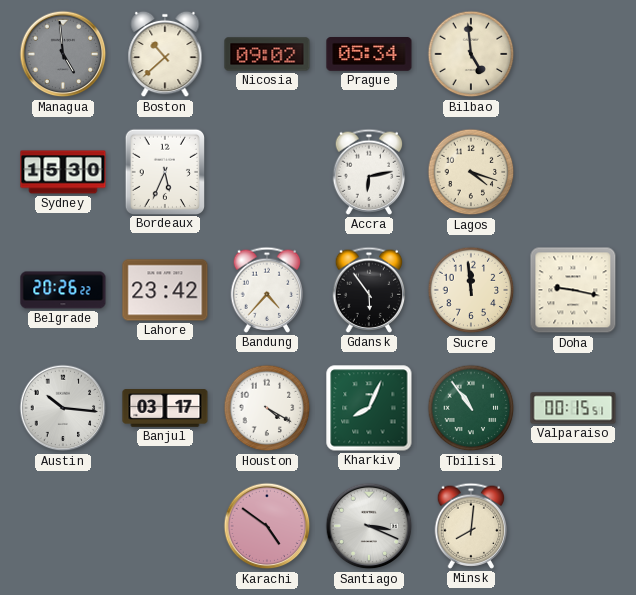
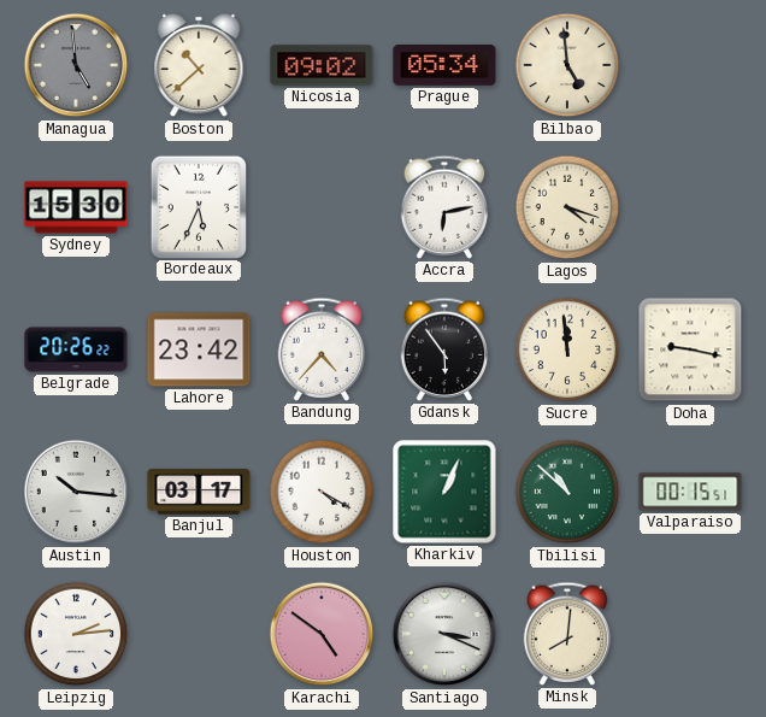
Kharkiv: 8:04 -> 1:04
Tbilisi: 10:54 -> 10:52
Leipzig: none -> 2:14
